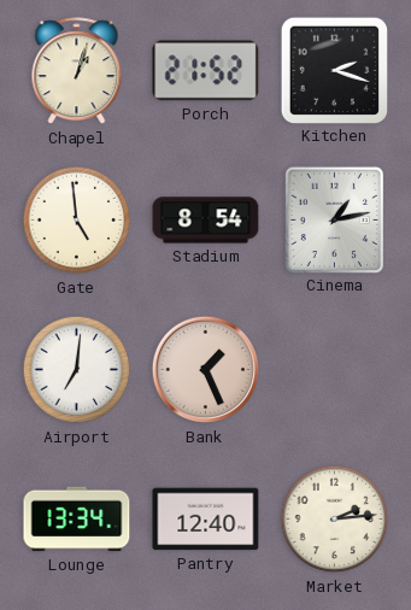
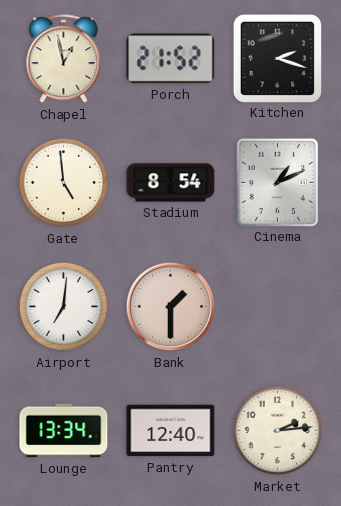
Chapel: 1:03 -> 12:58
Cinema: 1:13 -> 1:11
Bank: 1:26 -> 1:30
